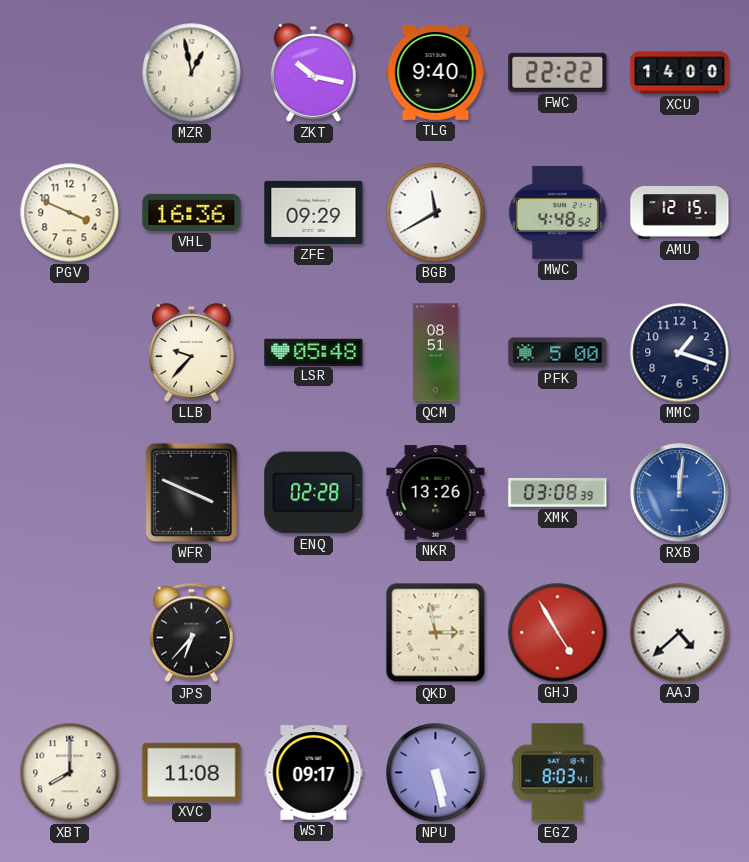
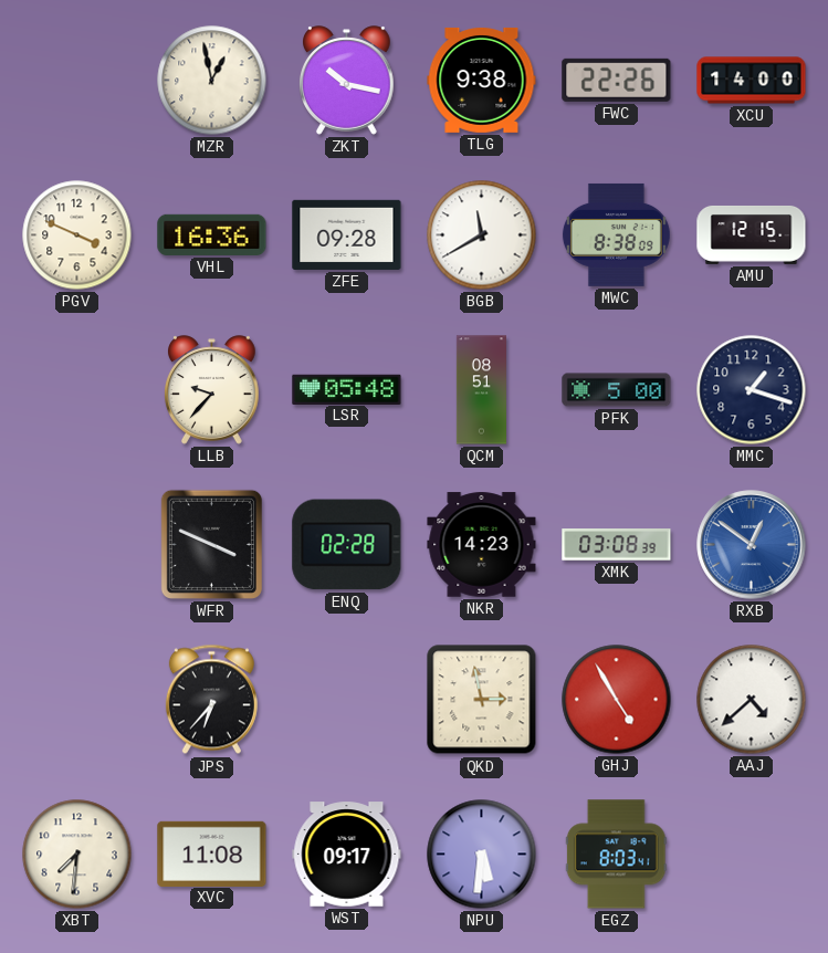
TLG: 9:40 -> 9:38
FWC: 22:22 -> 22:26
ZFE: 09:29 -> 09:28
MWC: 4:48 -> 8:38
NKR: 13:26 -> 14:23
RXB: 12:01 -> 12:51
XBT: 8:00 -> 7:31
NPU: 5:28 -> 5:31
